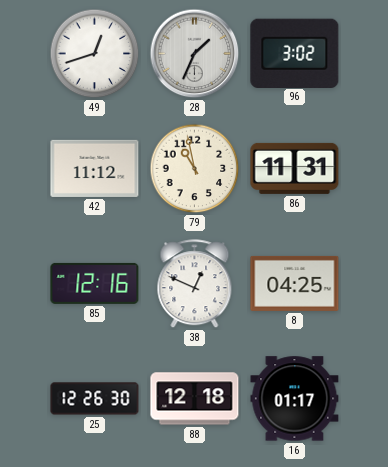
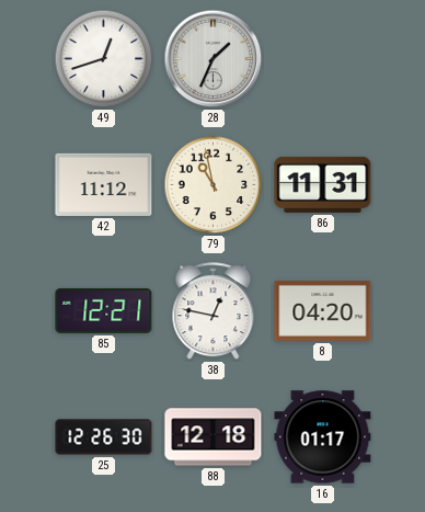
96: 3:02 -> none
85: 12:16 -> 12:21
38: 12:49 -> 12:47
8: 04:25 -> 04:20
